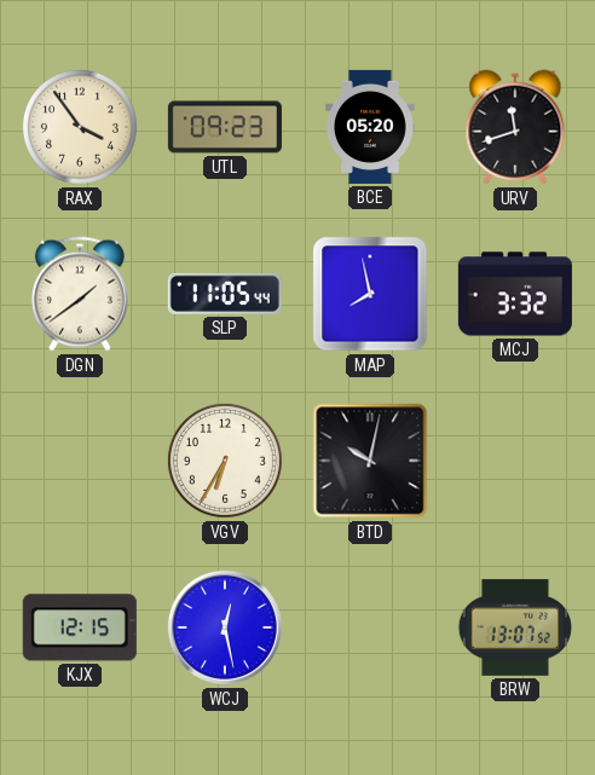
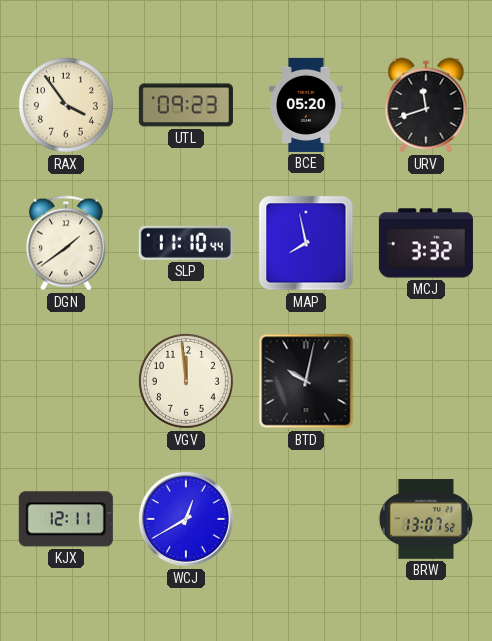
SLP: 11:05 -> 11:10
VGV: 6:35 -> 11:59
KJX: 12:15 -> 12:11
WCJ: 12:28 -> 12:40
